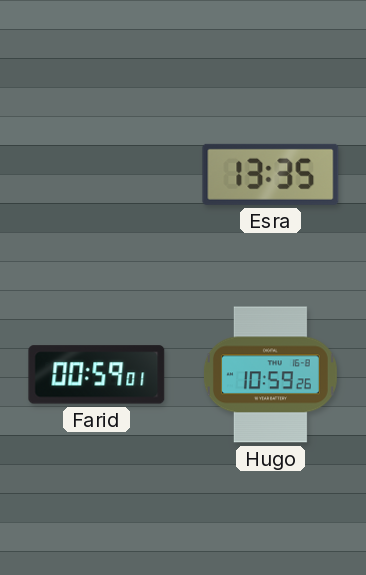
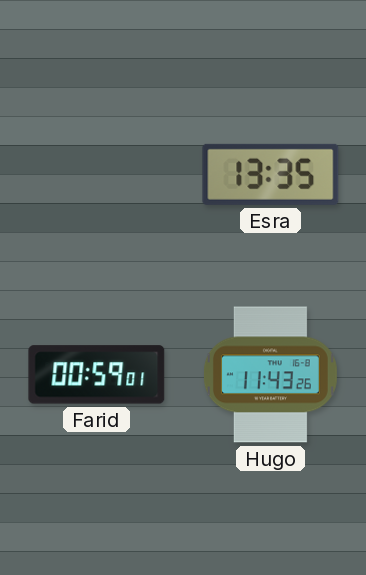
Hugo: 10:59 -> 11:43
